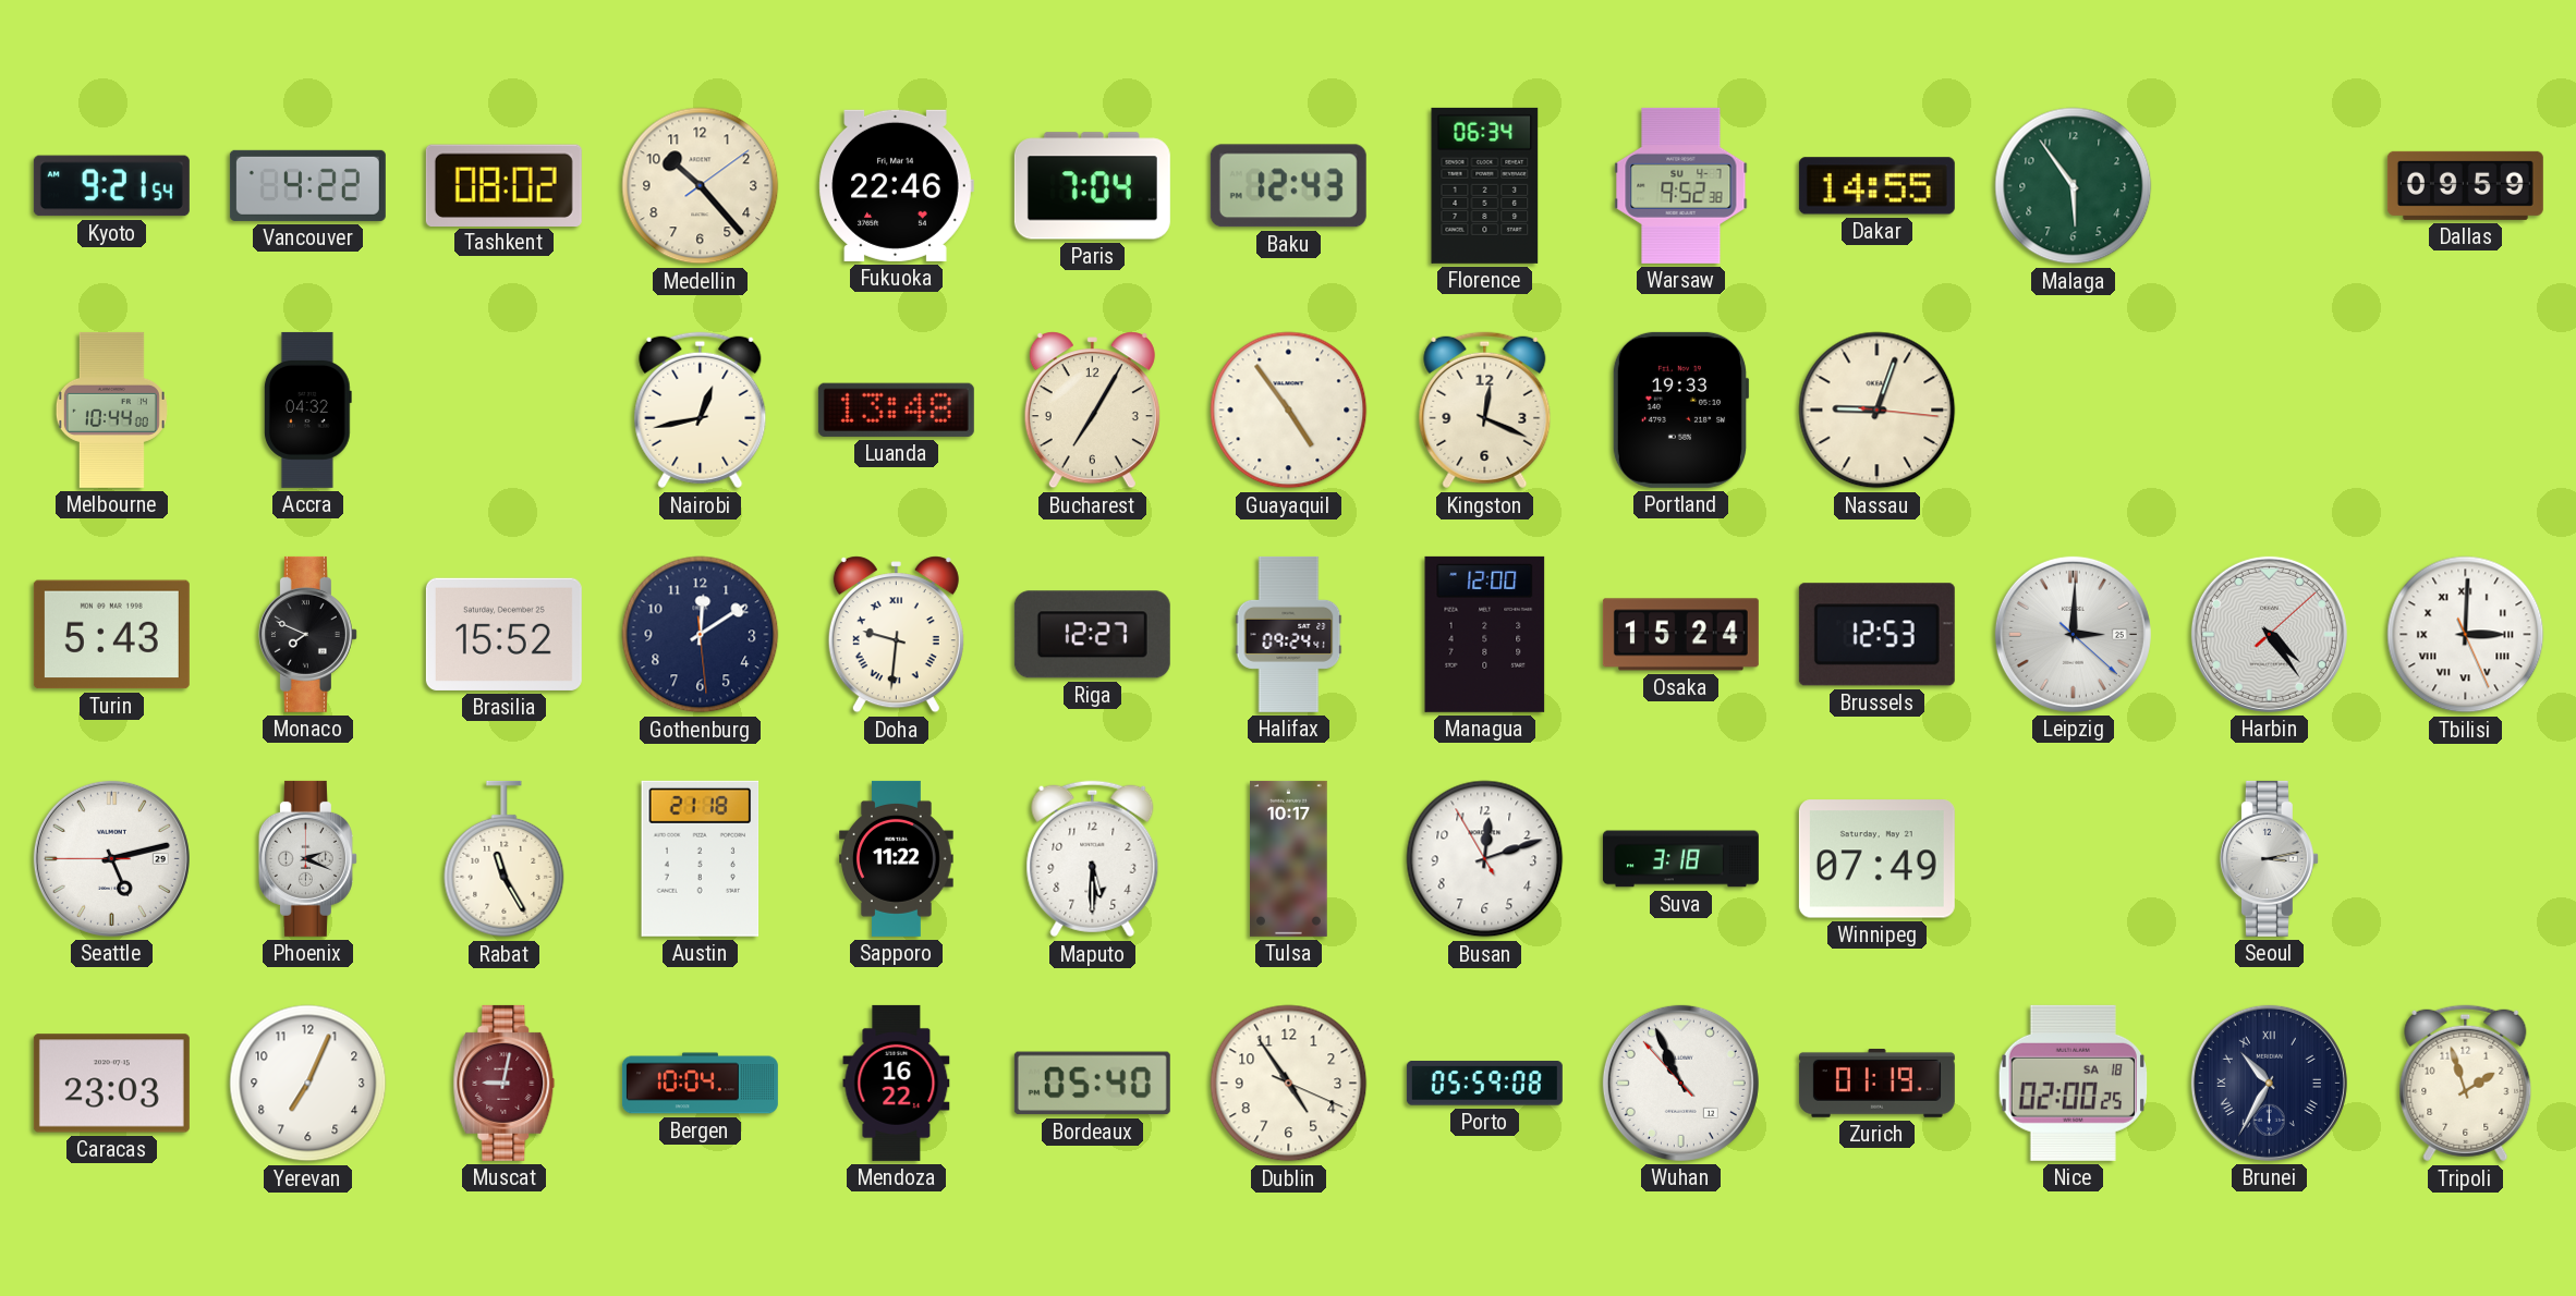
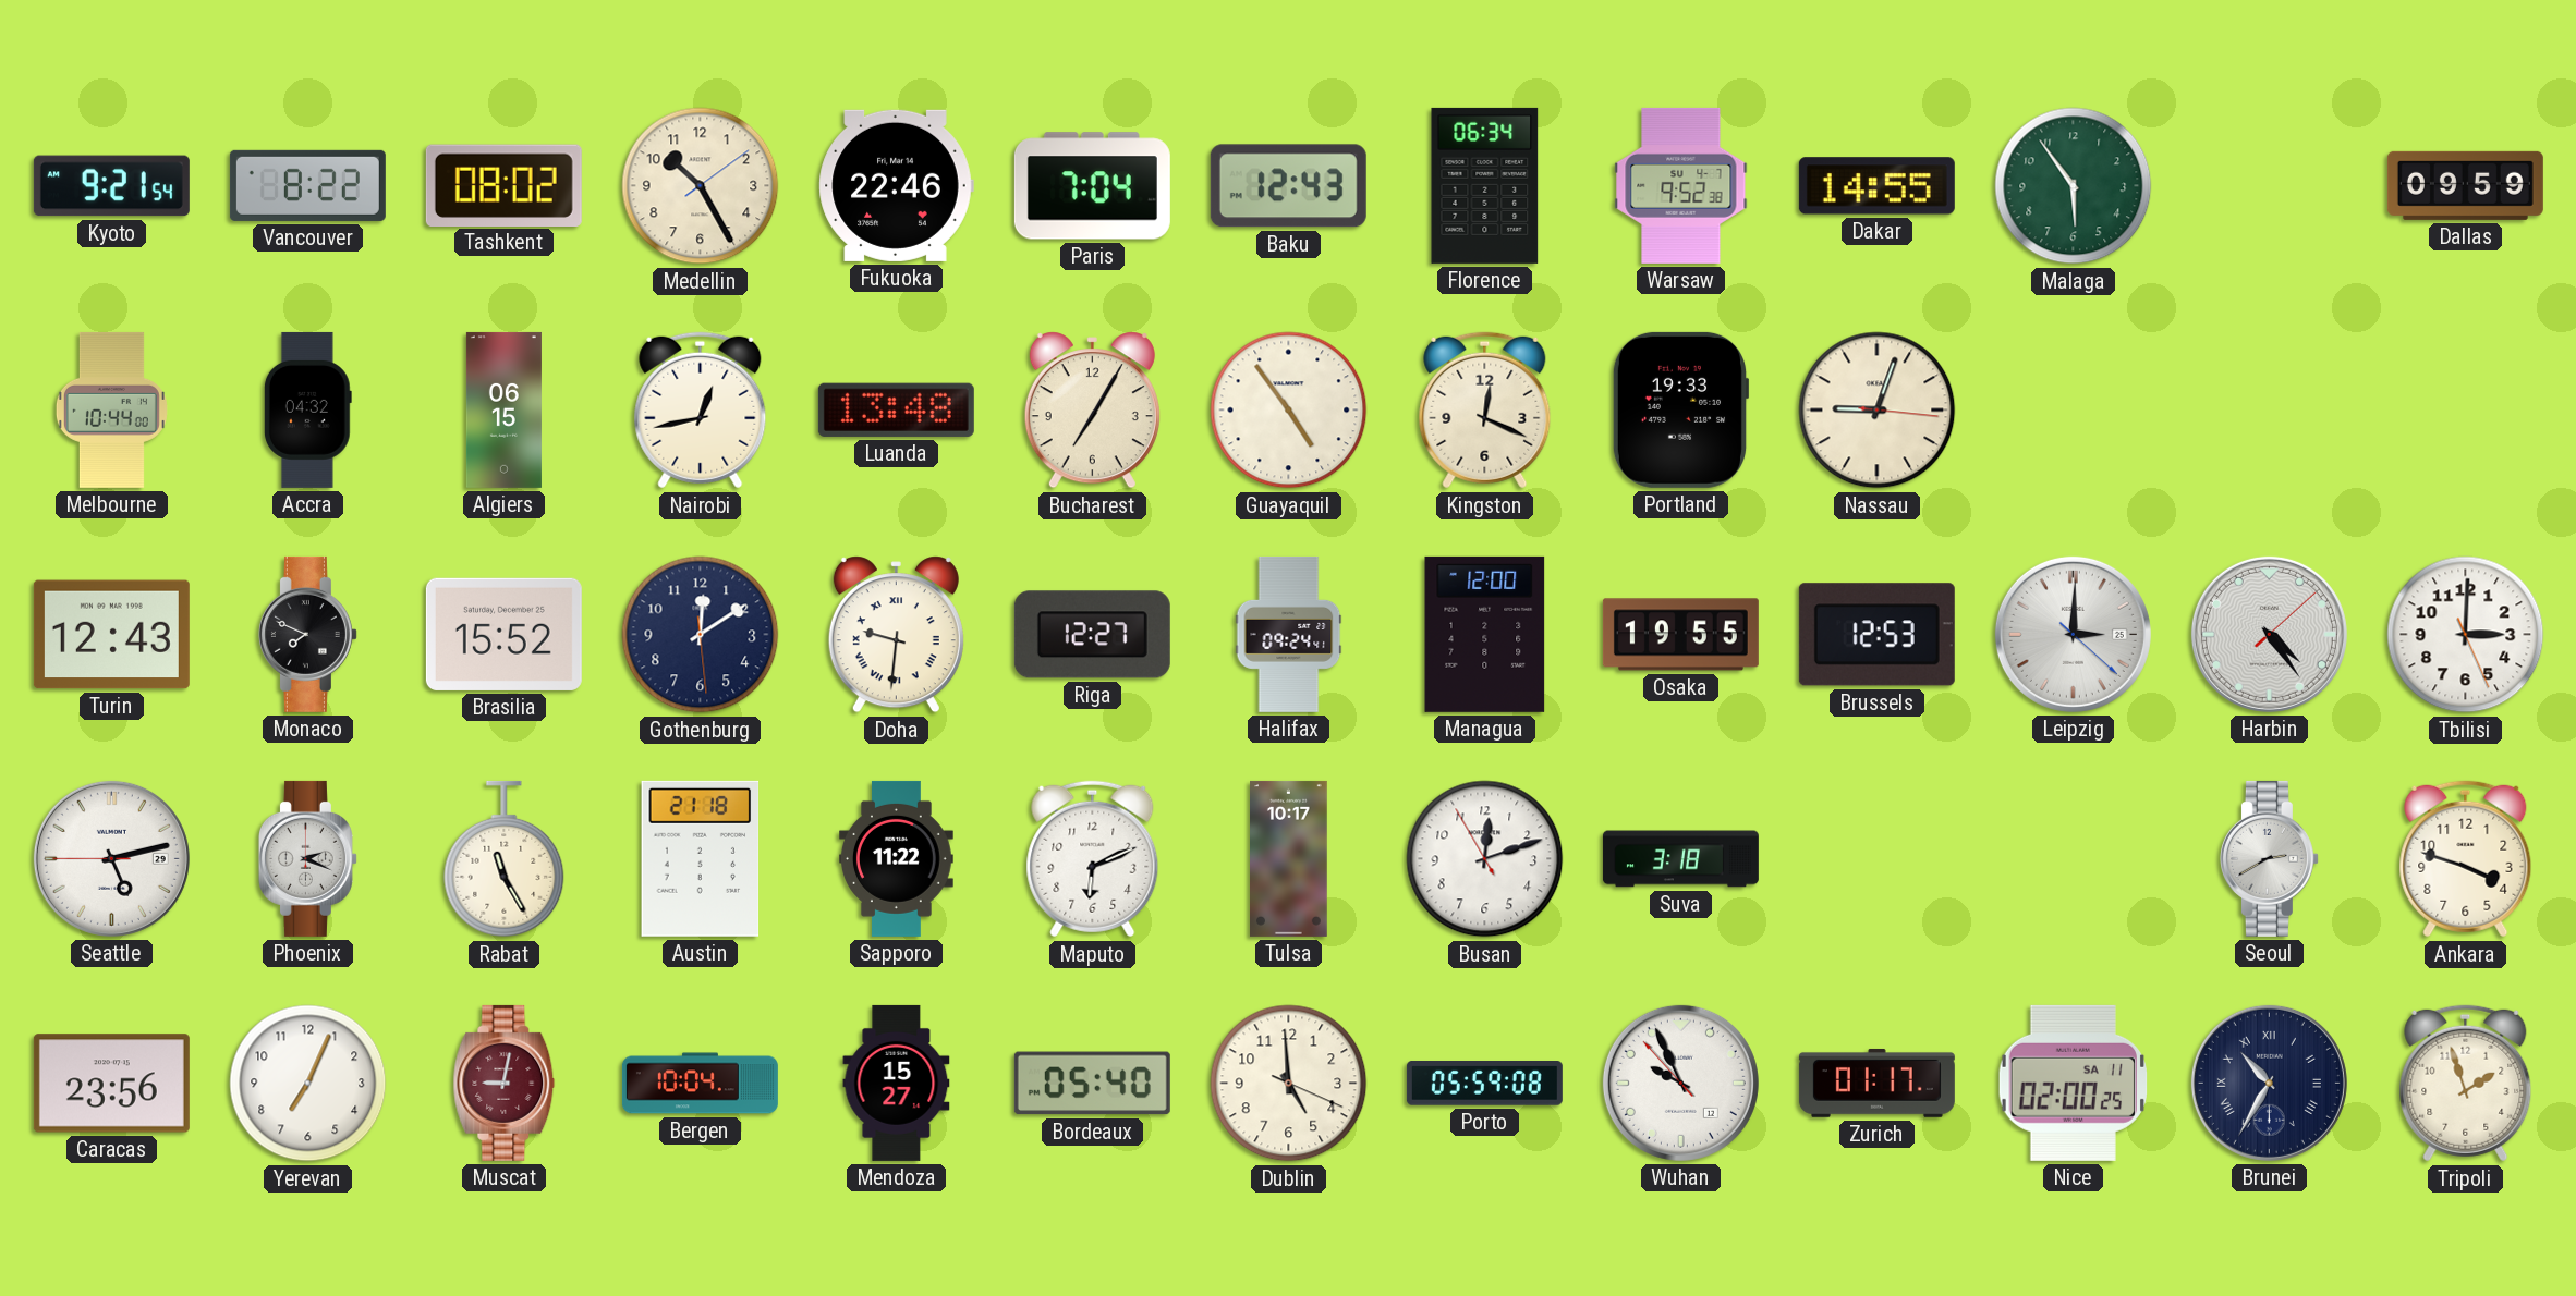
Vancouver: 4:22 -> 8:22
Medellin: 10:23 -> 10:25
Algiers: none -> 06:15
Turin: 5:43 -> 12:43
Osaka: 15:24 -> 19:55
Tbilisi numerals: Roman -> Arabic
Maputo: 5:30 -> 6:11
Winnipeg: 07:49 -> none
Seoul: 3:13 -> 2:40
Ankara: none -> 3:48
Caracas: 23:03 -> 23:56
Mendoza: 16:22 -> 15:27
Dublin: 4:54 -> 4:59
Wuhan: 10:55 -> 9:55
Zurich: 01:19 -> 01:17
Nice date: SA 18 -> SA 11
